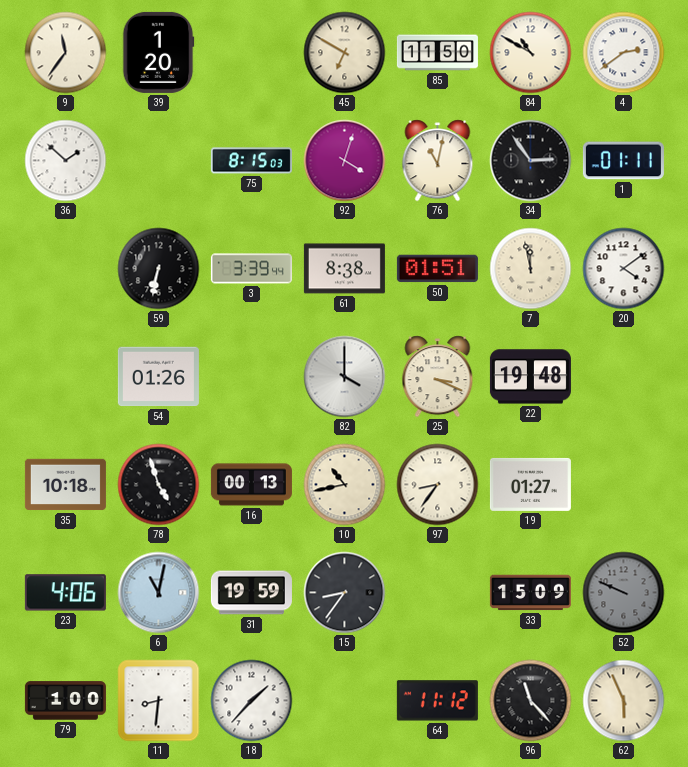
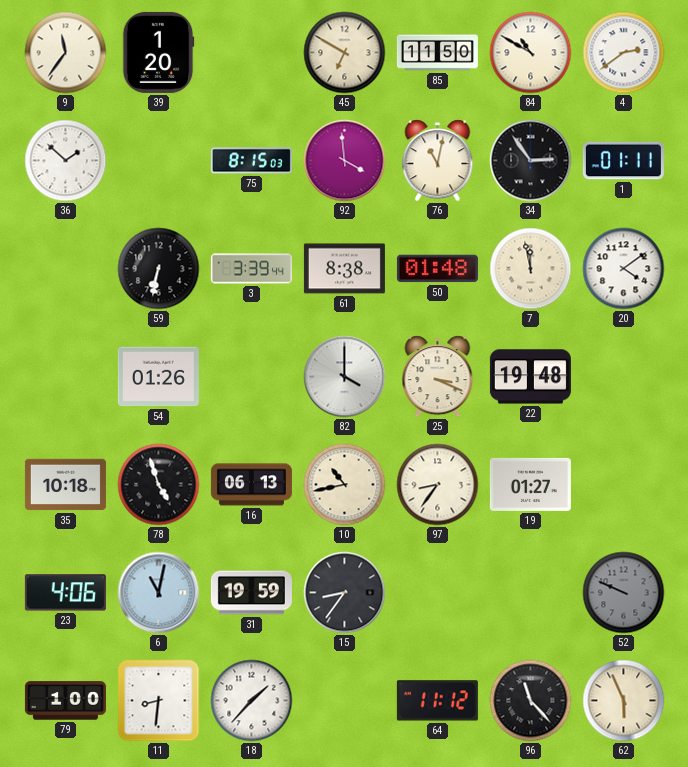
92: 4:03 -> 3:59
50: 01:51 -> 01:48
16: 00:13 -> 06:13
33: 15:09 -> none
